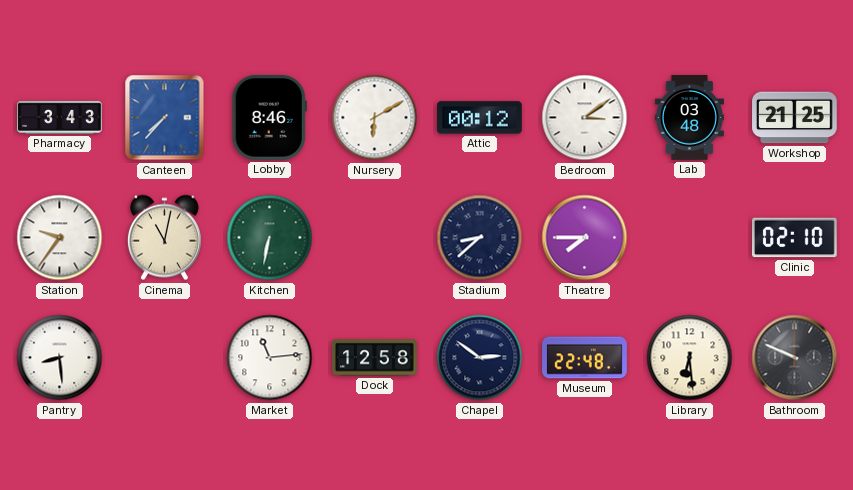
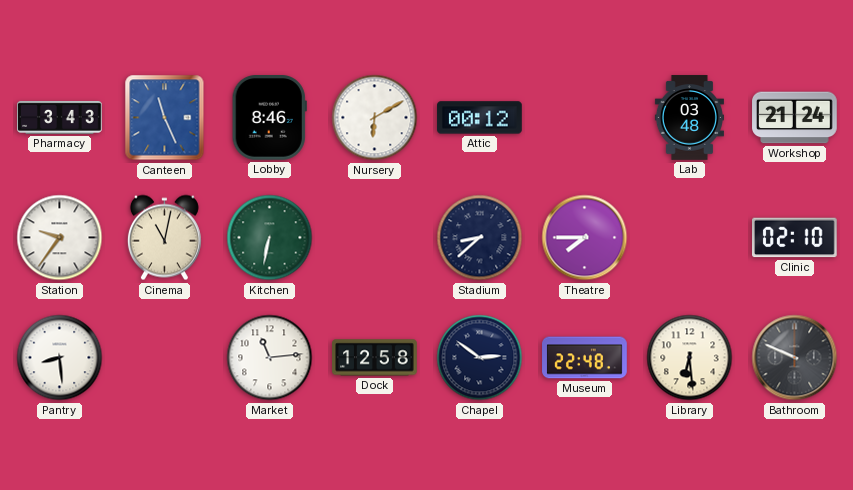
Canteen: 7:37 -> 11:26
Bedroom: 3:09 -> none
Workshop: 21:25 -> 21:24
